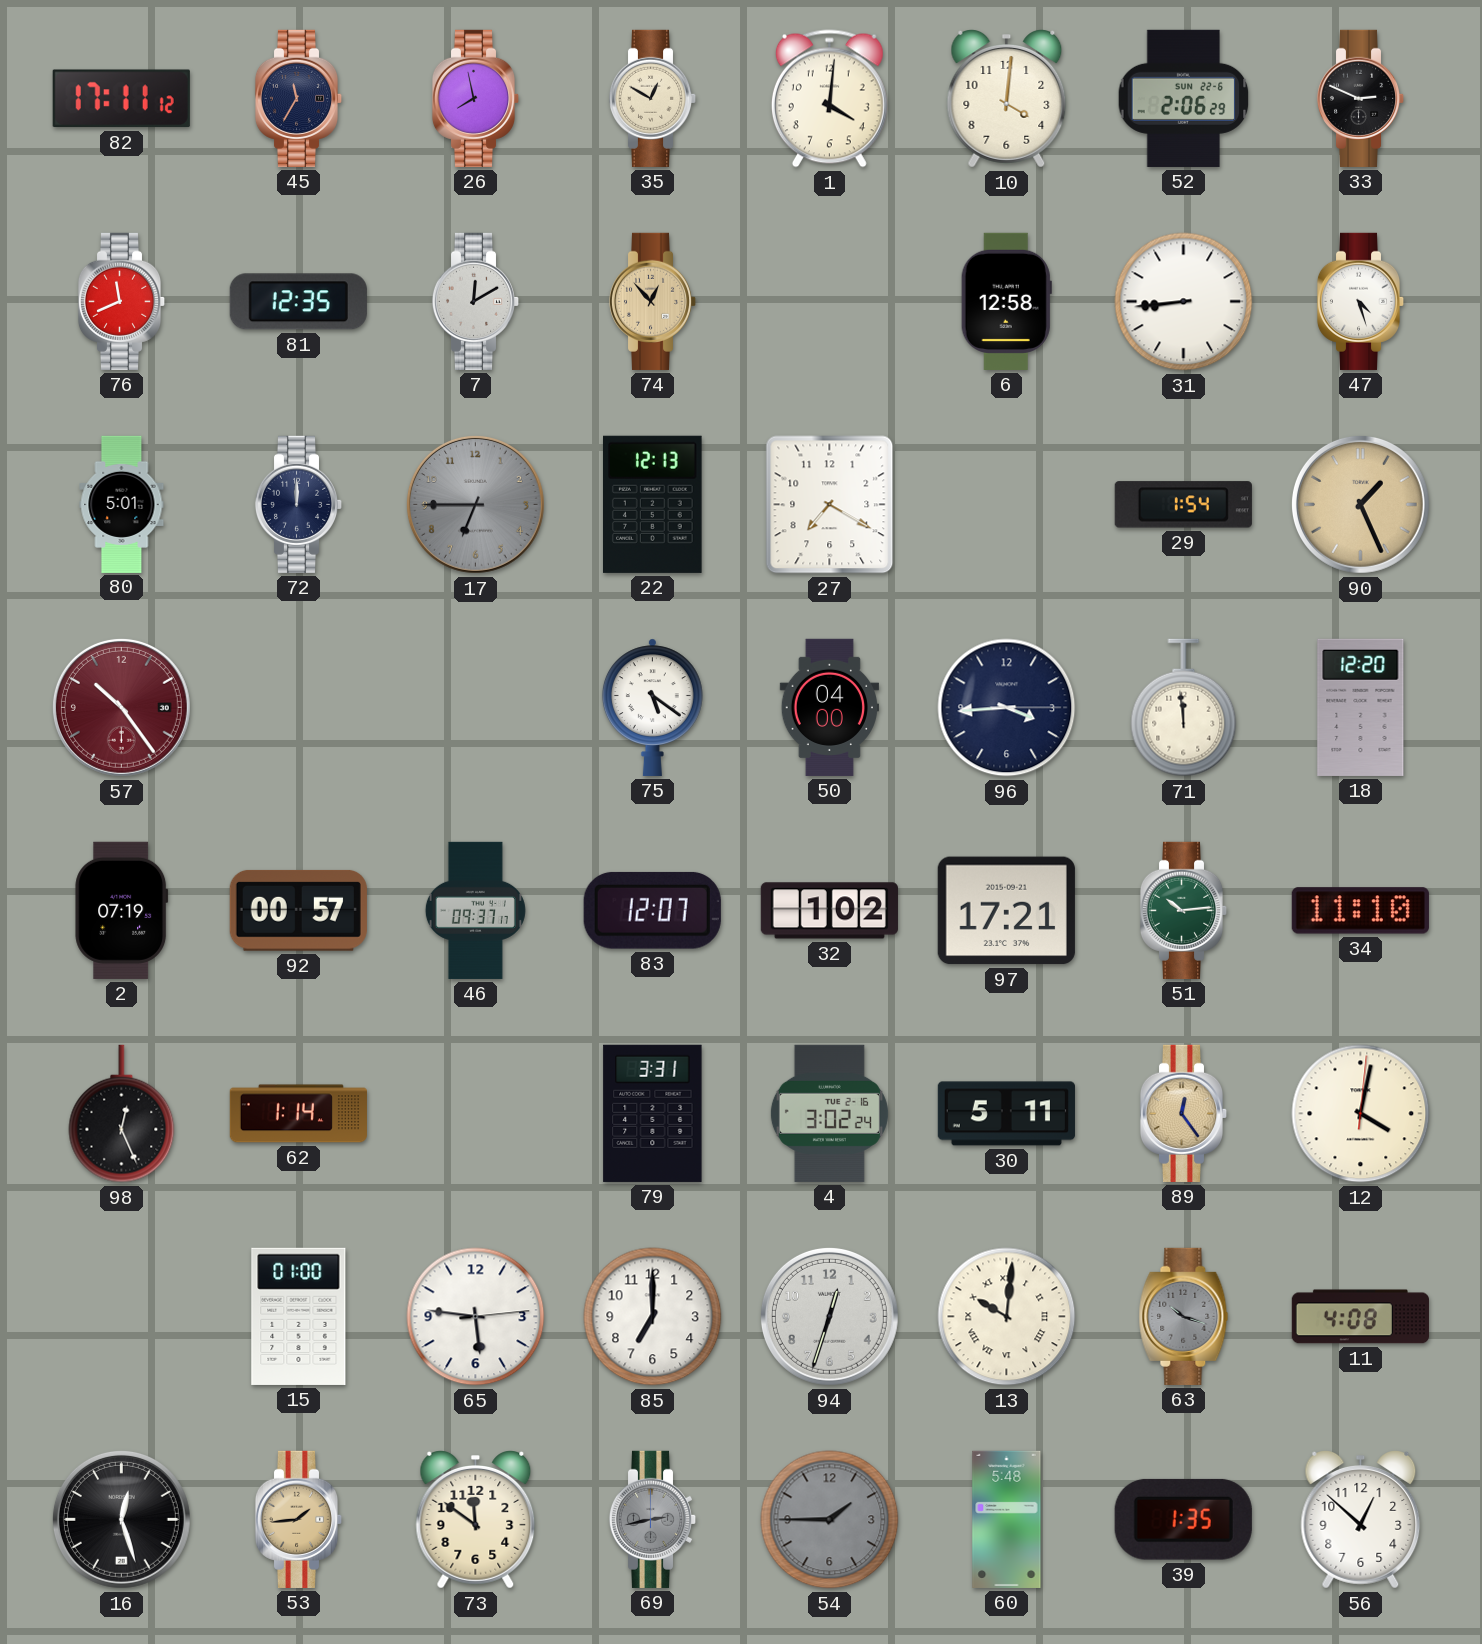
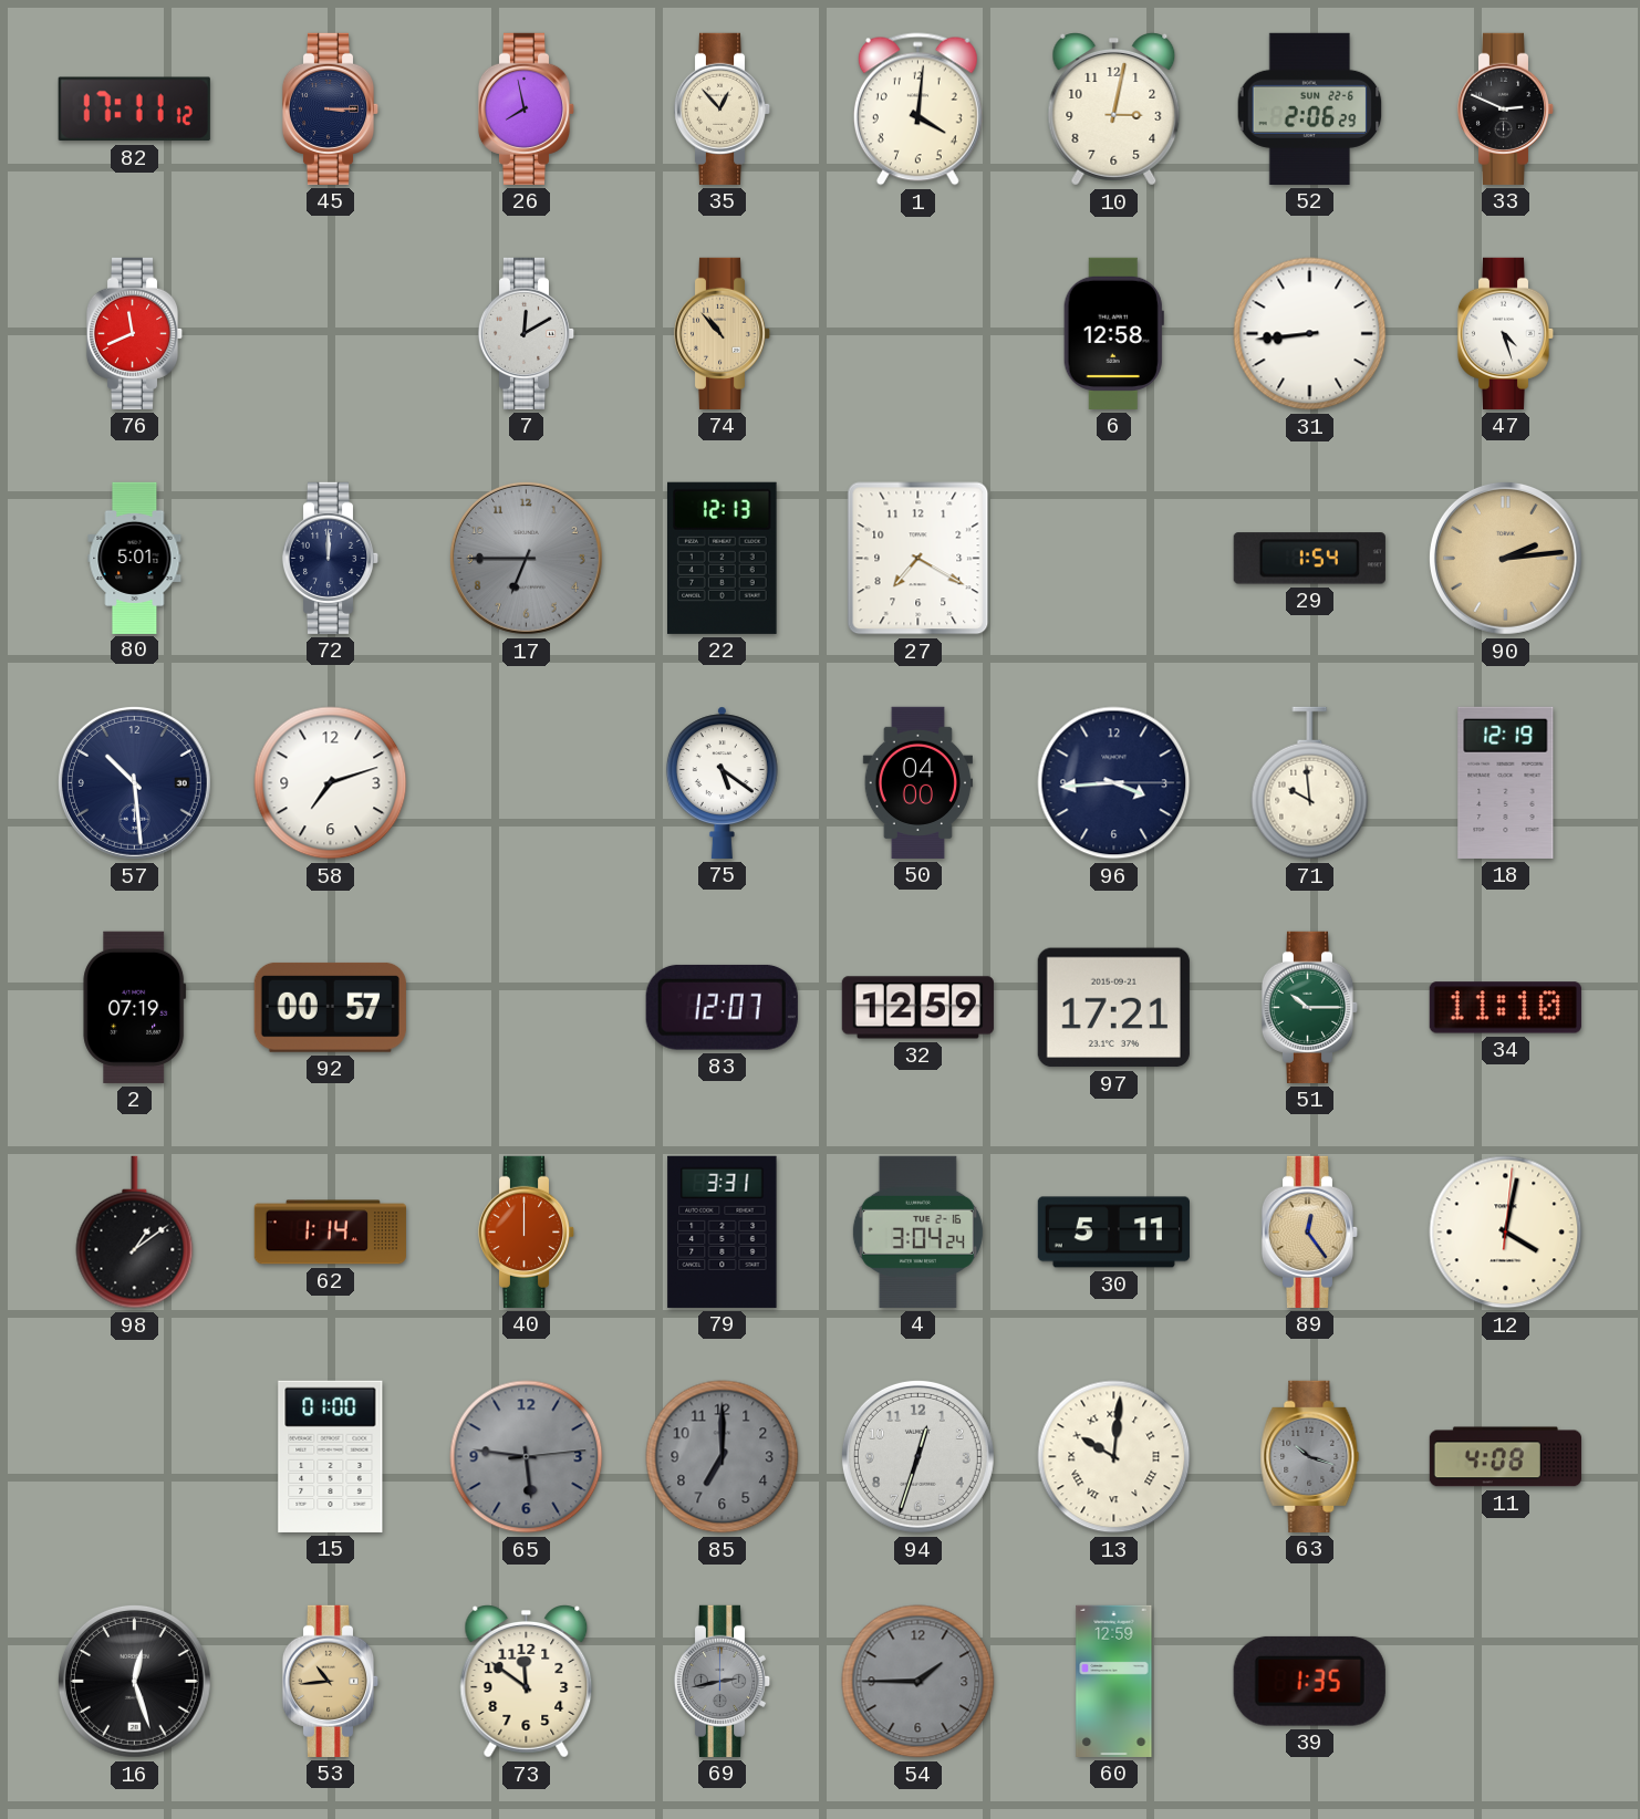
45: 11:35 -> 3:15
35: 12:50 -> 12:53
10: 4:01 -> 3:02
81: 12:35 -> none
74: 12:53 -> 10:53
90: 1:26 -> 2:14
57: 10:24 -> 10:29
57 dial: burgundy -> navy
58: none -> 7:12
71: 11:59 -> 9:59
18: 12:20 -> 12:19
46: 09:37 -> none
32: 1:02 -> 12:59
51: 10:14 -> 10:15
98: 12:26 -> 1:09
40: none -> 12:00
4: 3:02 -> 3:04
65 dial: white -> grey
85 dial: white -> grey
53: 1:44 -> 10:44
60: 5:48 -> 12:59
56: 12:52 -> none
